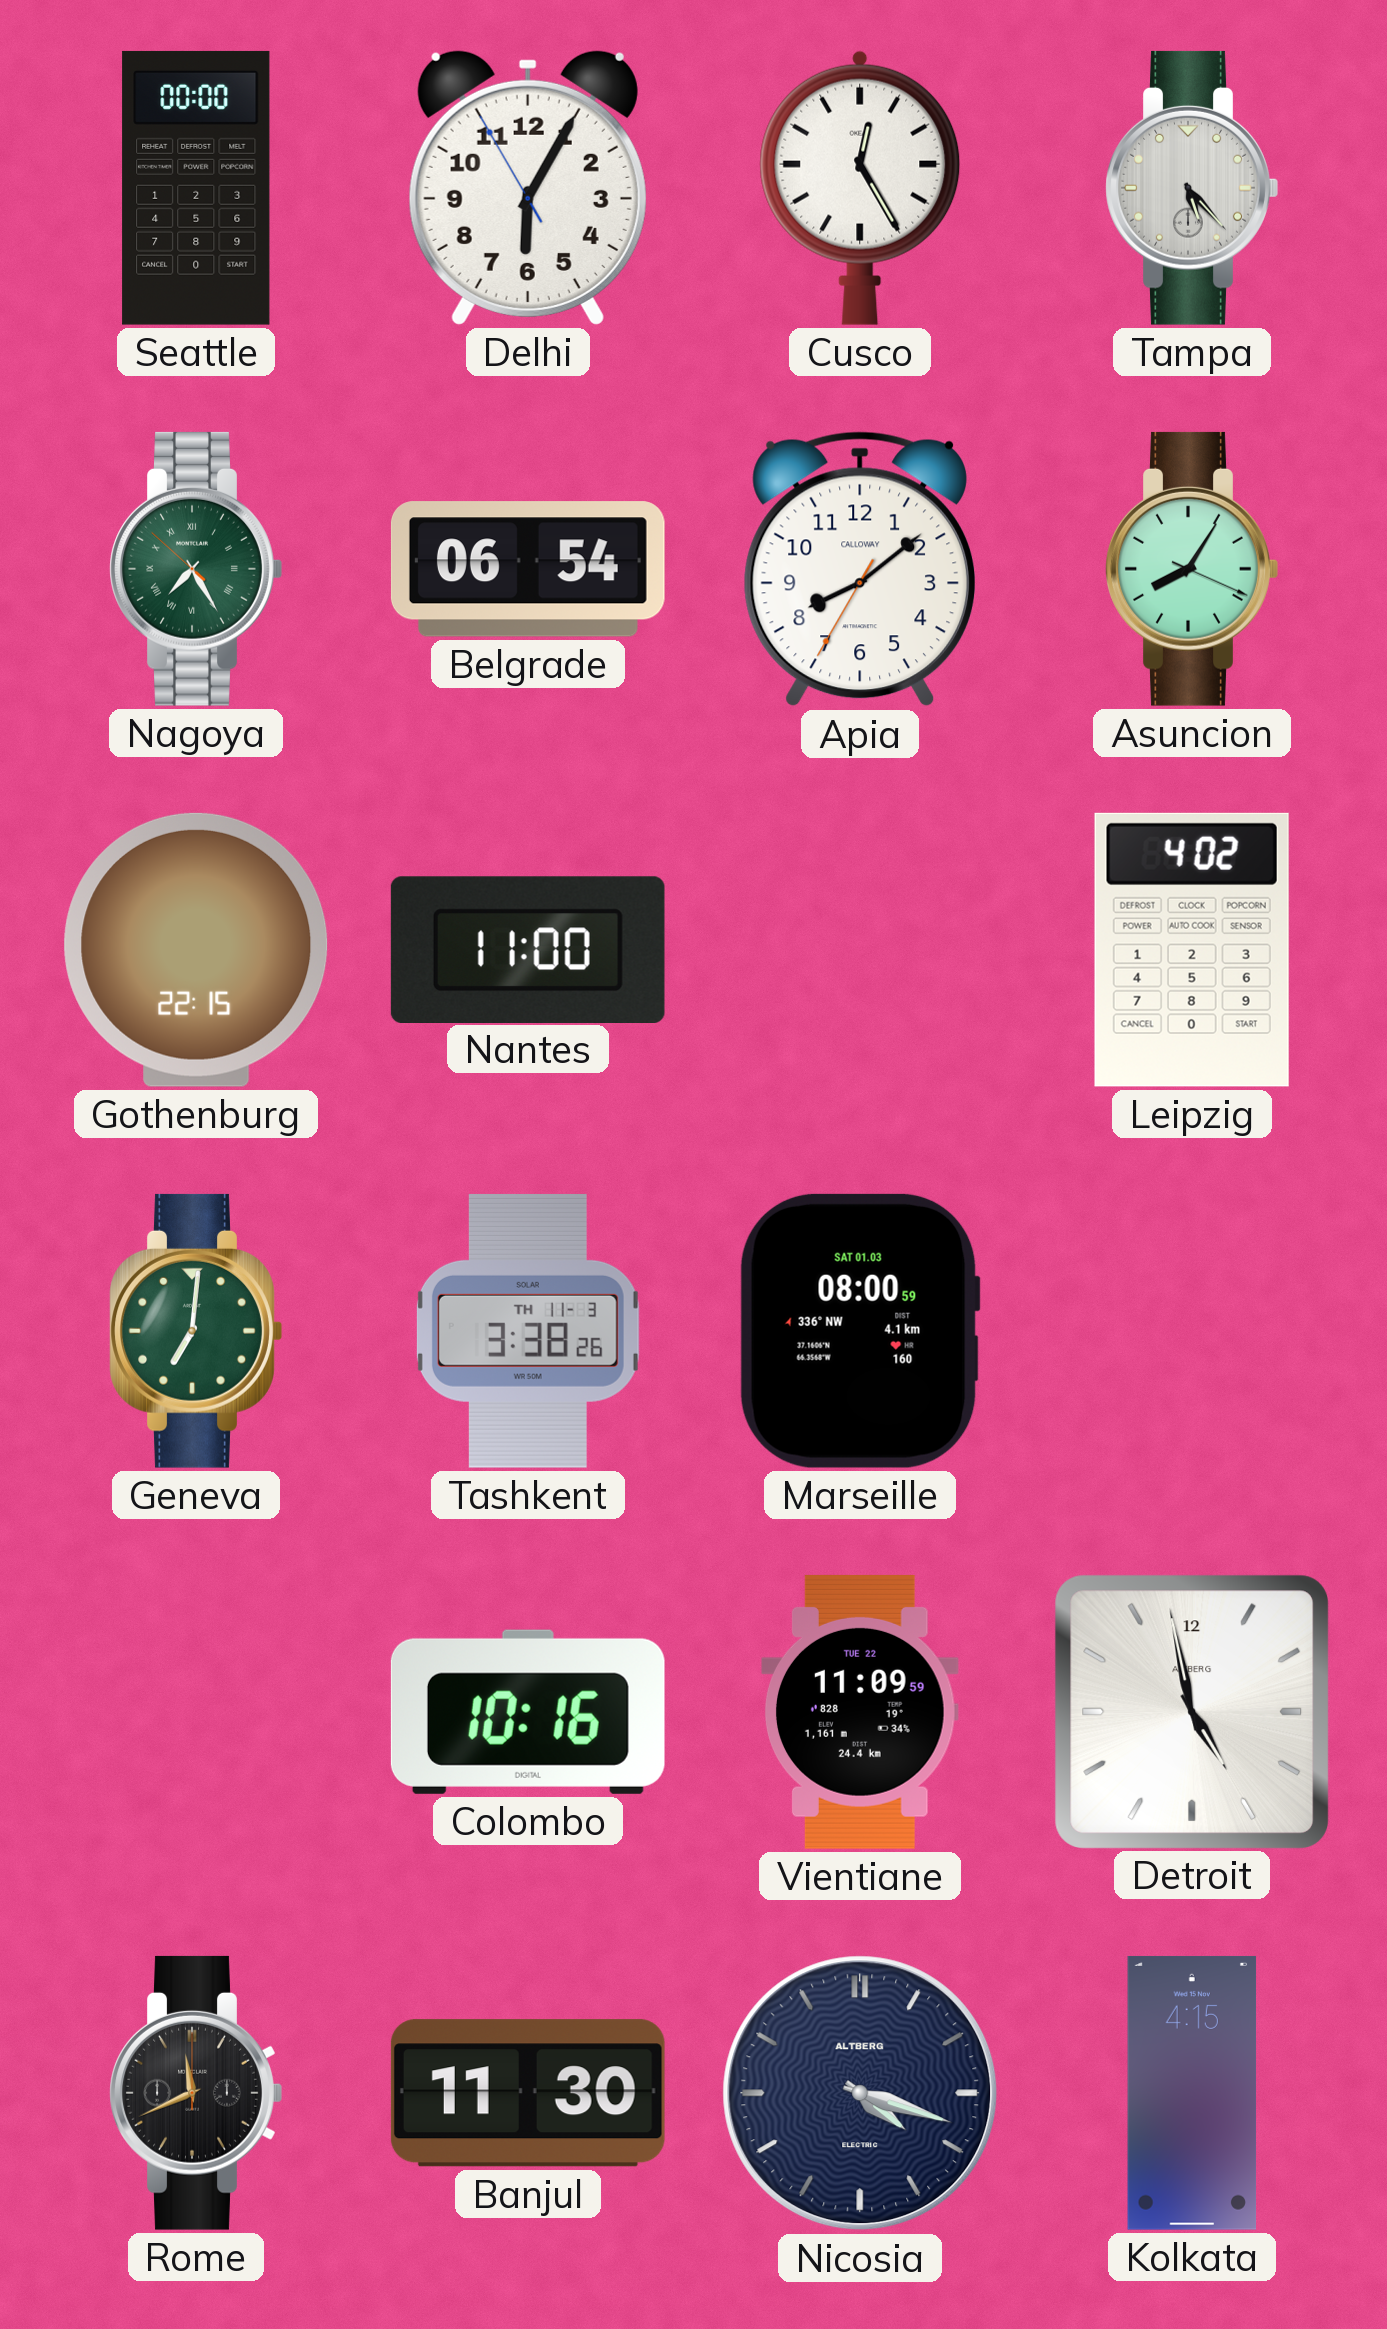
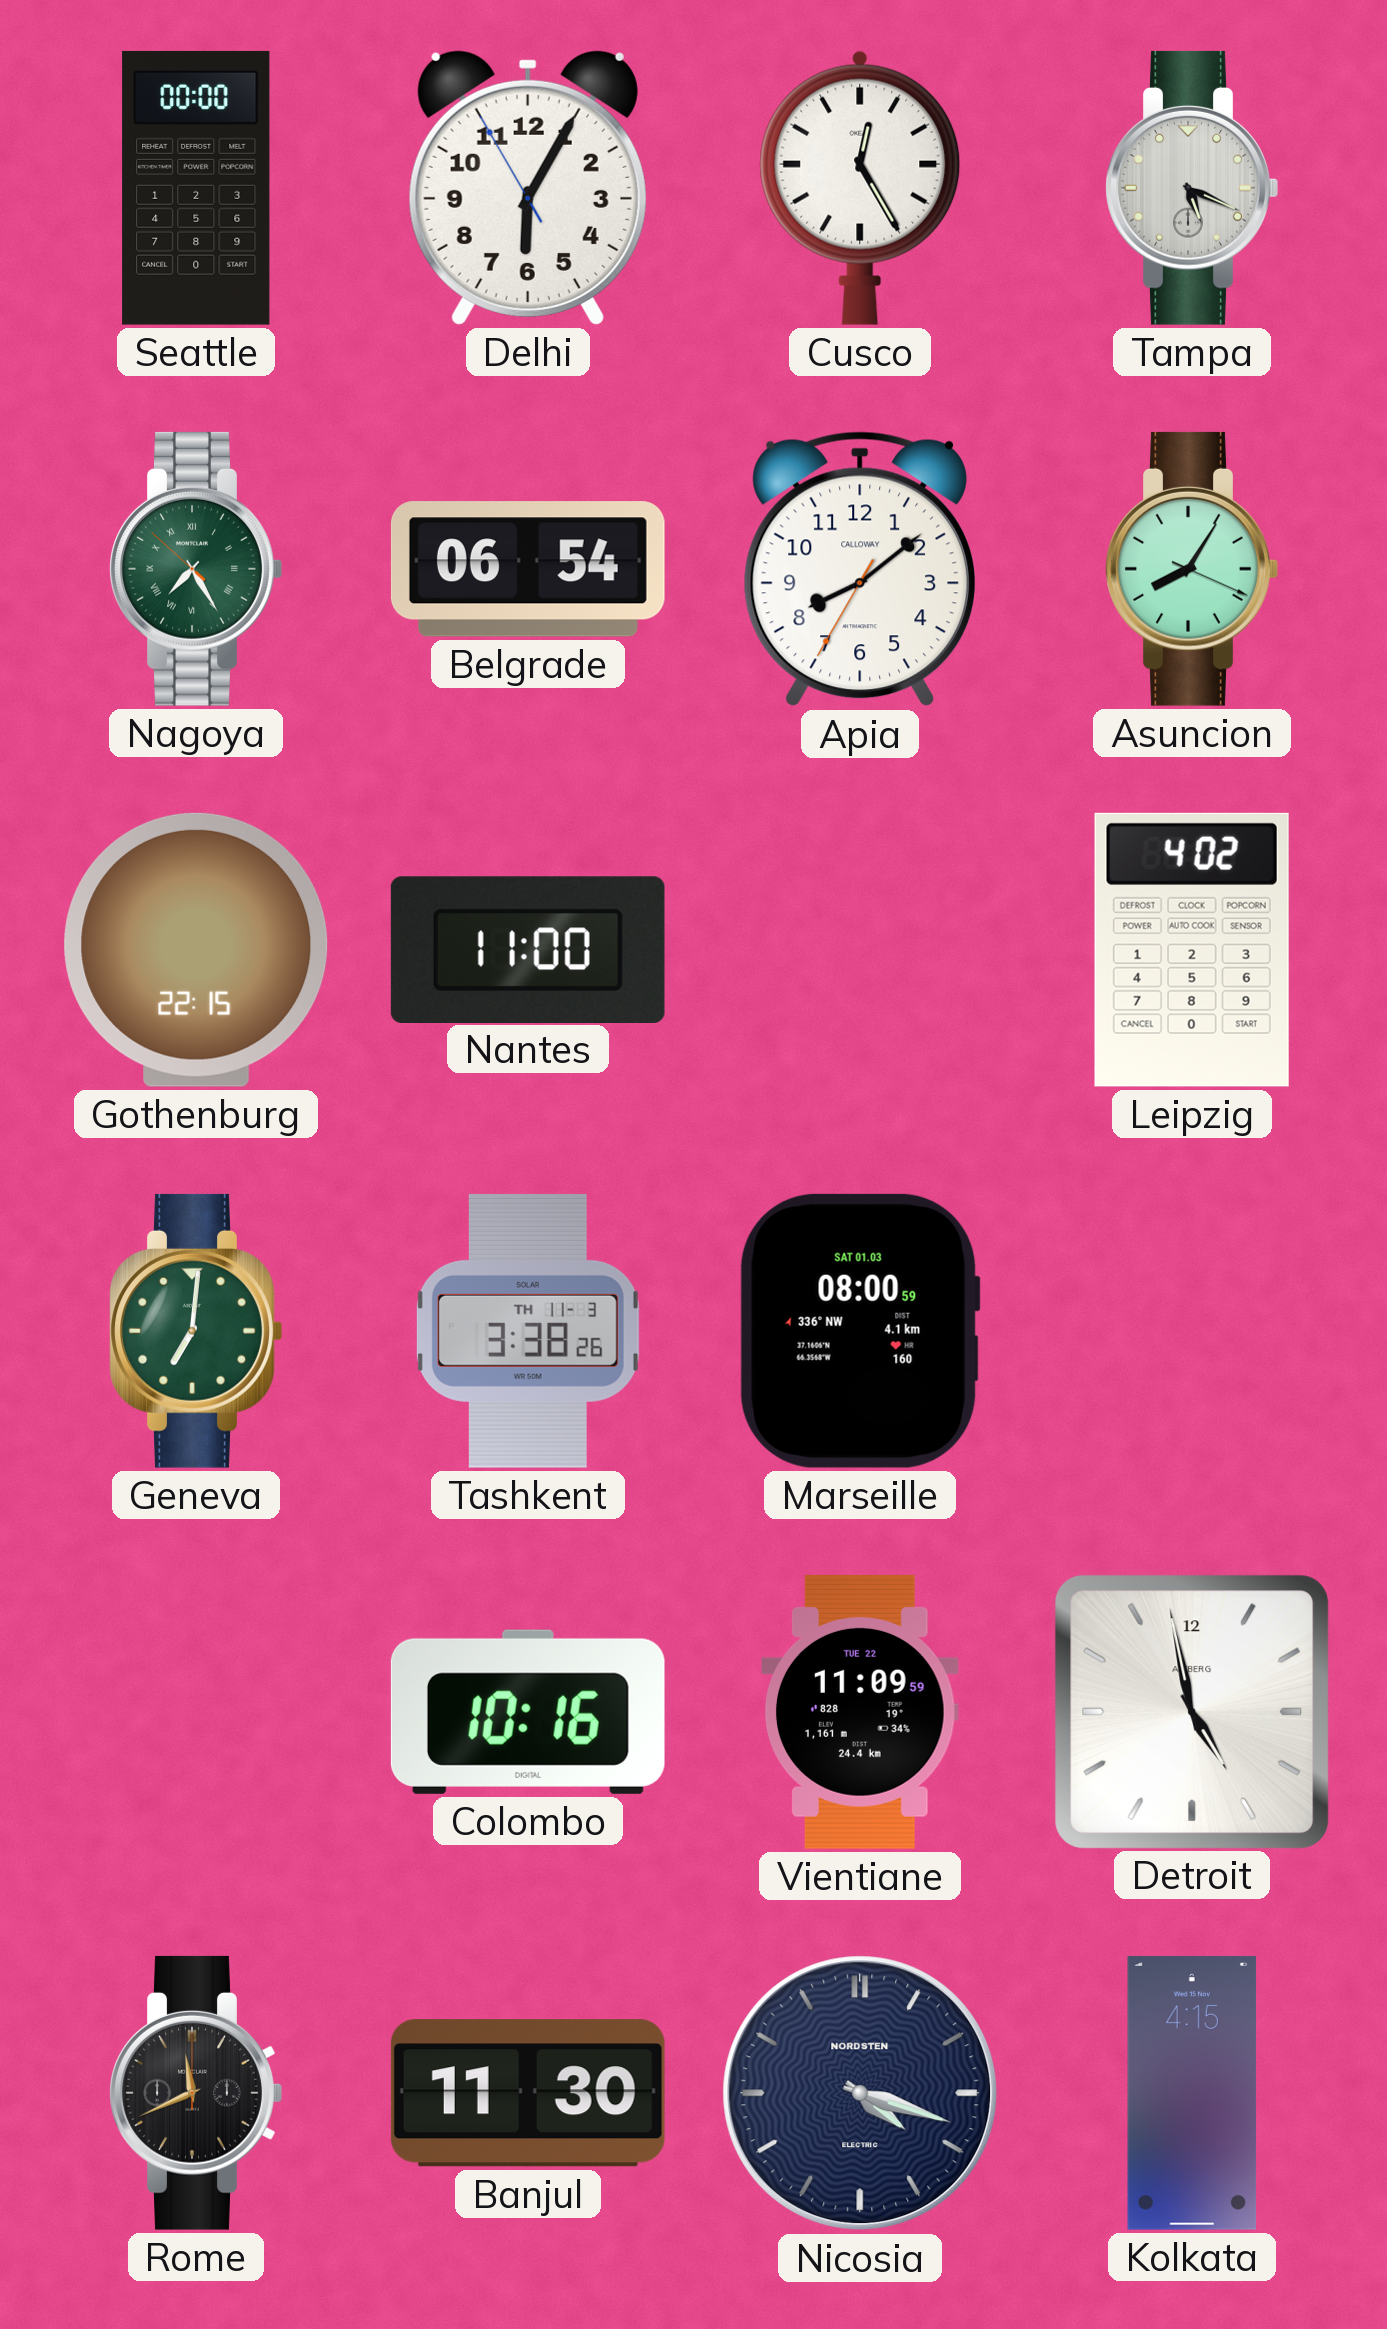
Tampa: 5:23 -> 5:19
Nicosia brand: ALTBERG -> NORDSTEN
